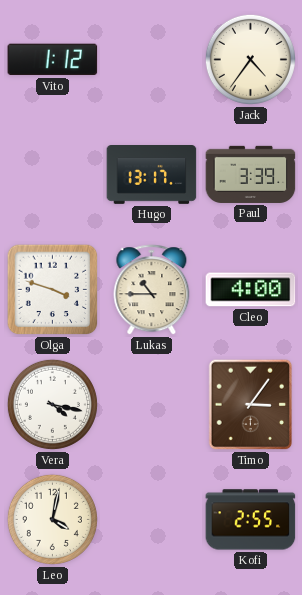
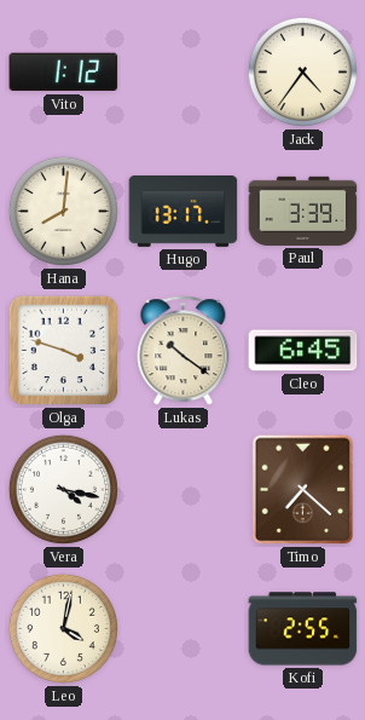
Hana: none -> 8:01
Lukas: 10:45 -> 10:21
Cleo: 4:00 -> 6:45
Timo: 3:06 -> 7:22
